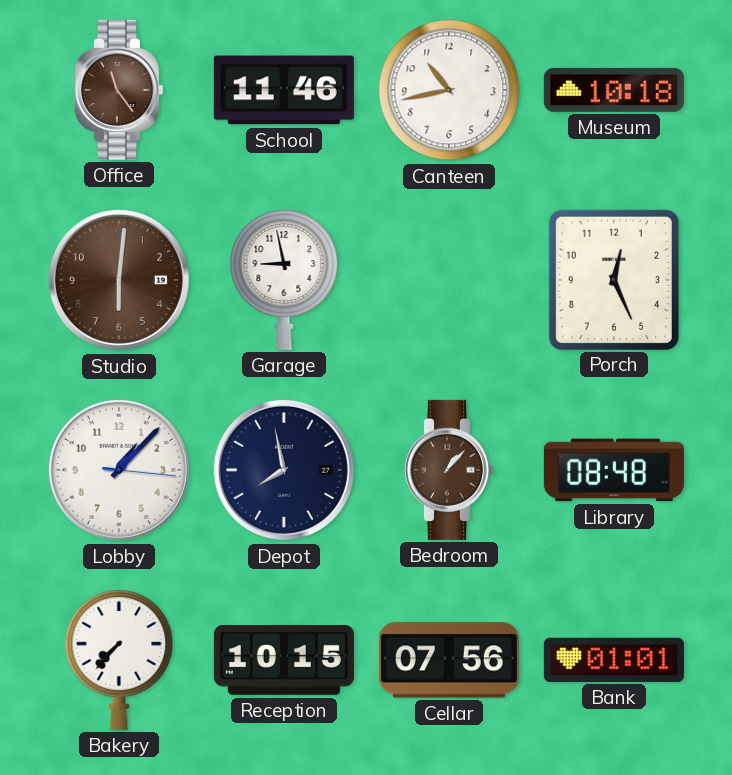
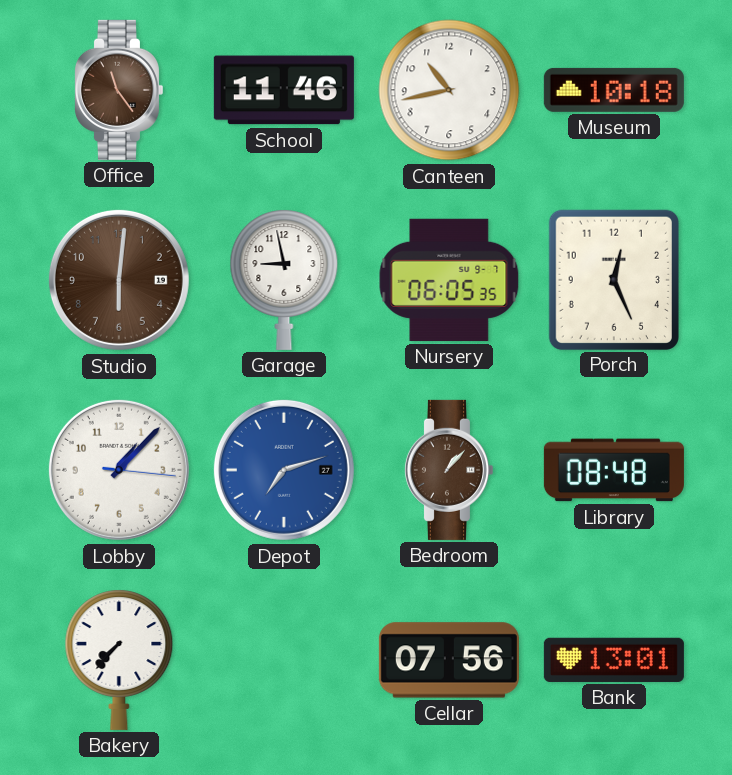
Nursery: none -> 06:05
Depot: 7:58 -> 7:12
Depot dial: navy -> blue
Reception: 10:15 -> none
Bank: 01:01 -> 13:01
